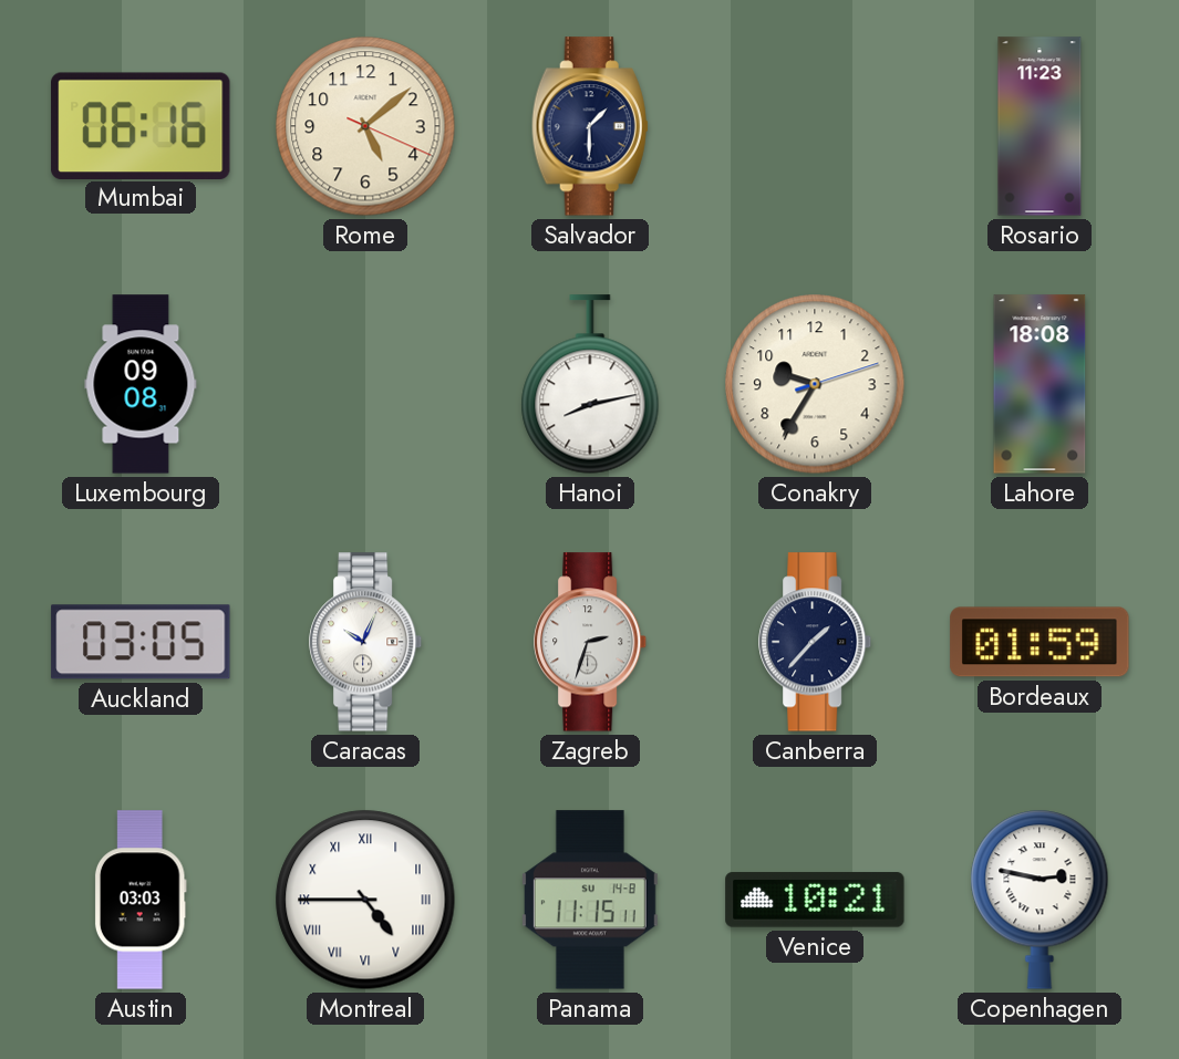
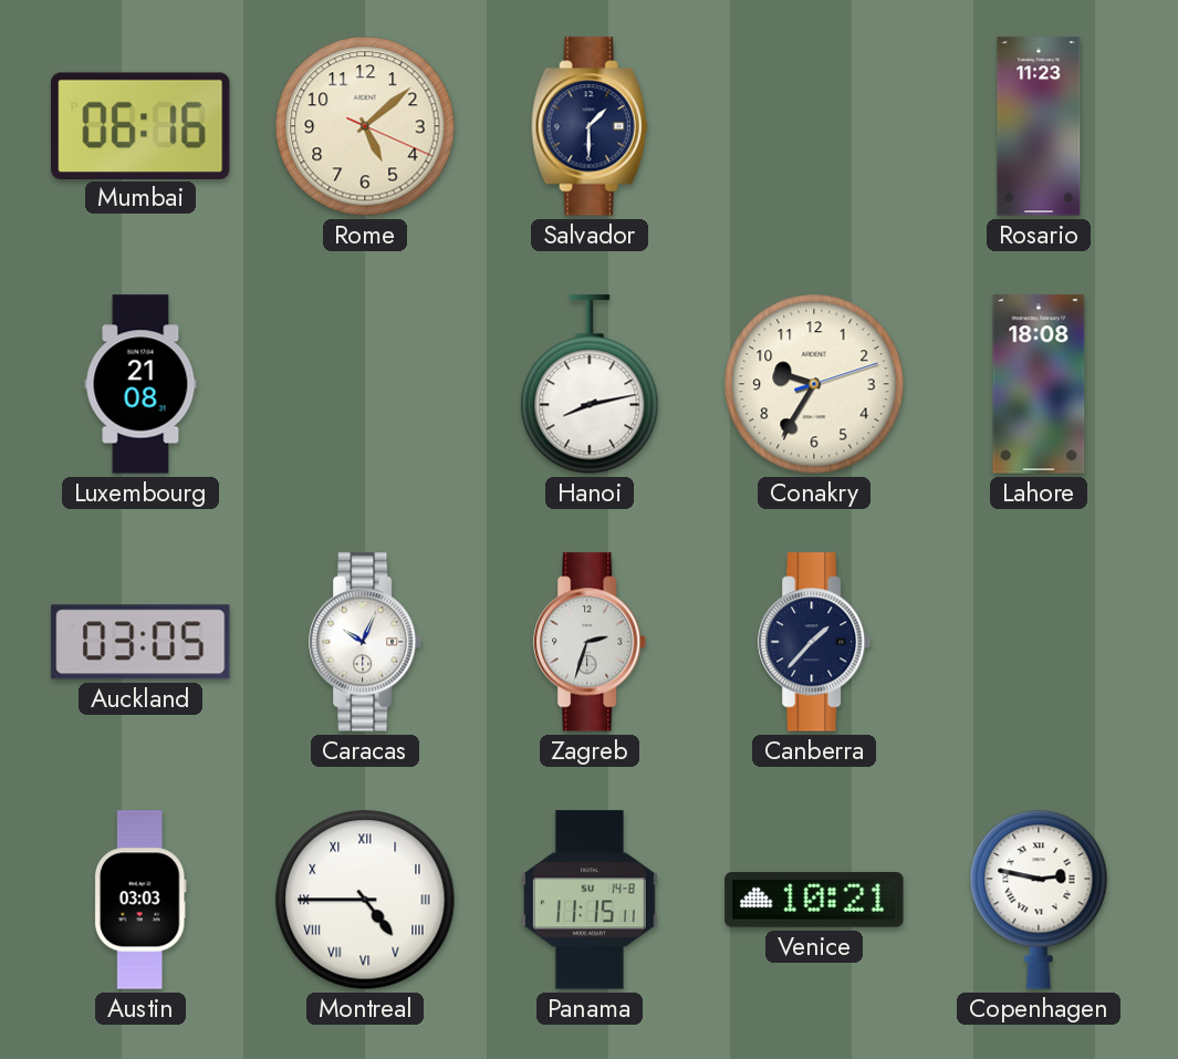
Luxembourg: 09:08 -> 21:08
Bordeaux: 01:59 -> none
